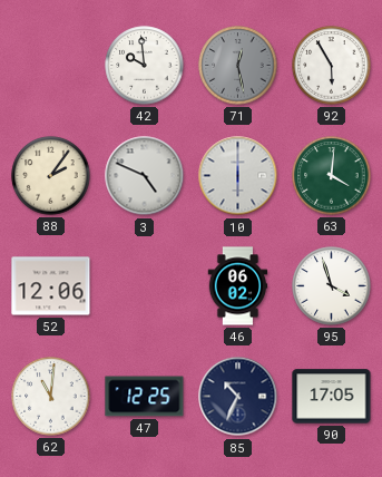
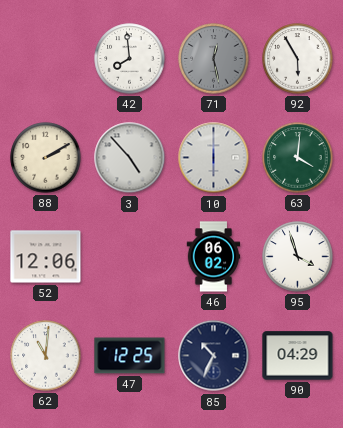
42: 9:59 -> 7:59
88: 2:06 -> 2:10
3: 4:49 -> 4:53
90: 17:05 -> 04:29
